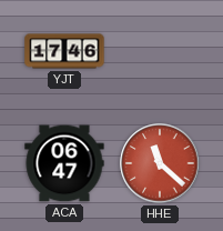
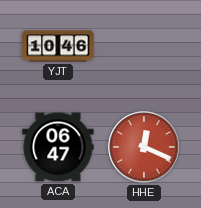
YJT: 17:46 -> 10:46
HHE: 11:22 -> 12:19
